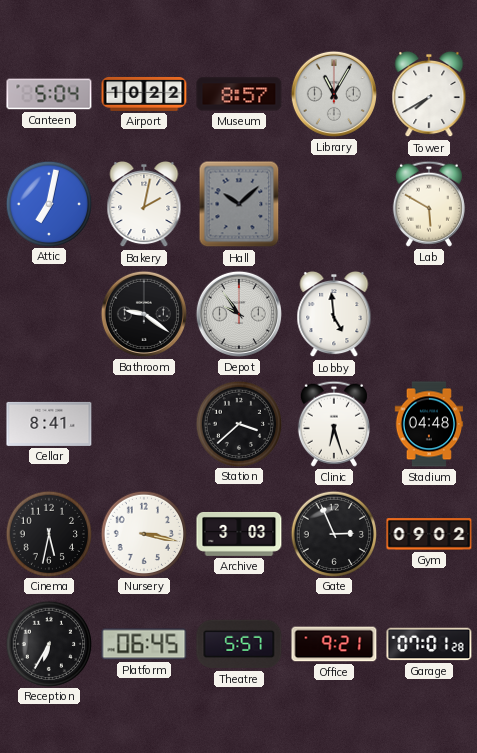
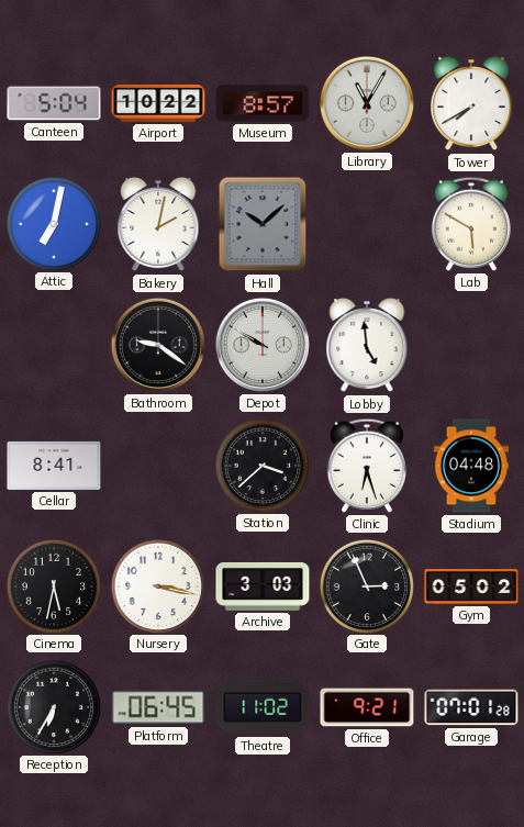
Depot: 9:54 -> 9:50
Gym: 09:02 -> 05:02
Theatre: 5:57 -> 11:02
